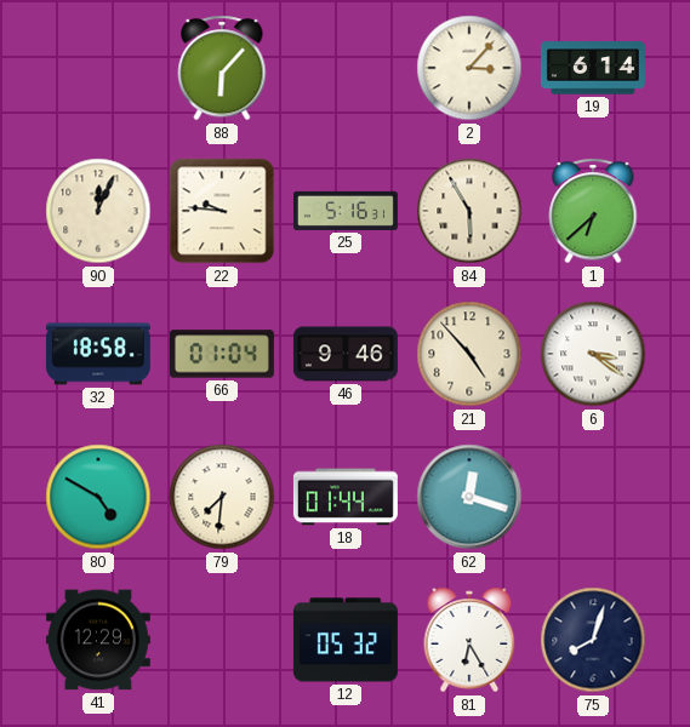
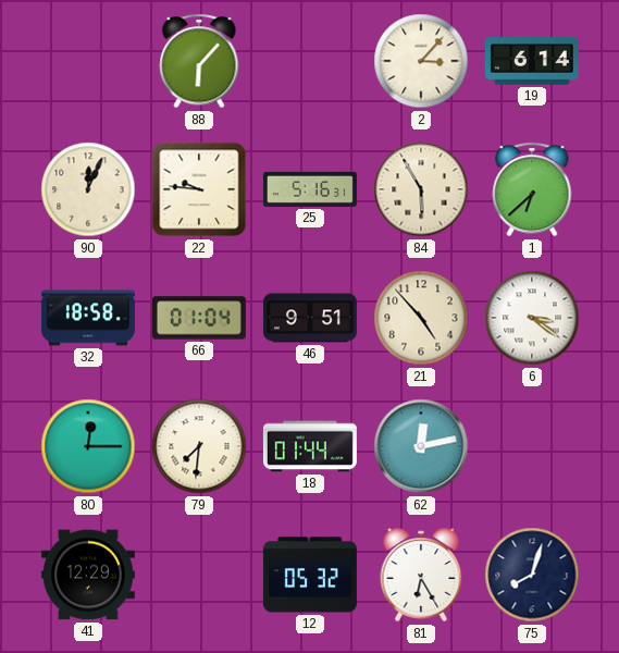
46: 9:46 -> 9:51
80: 4:50 -> 12:15
62: 12:18 -> 12:13
